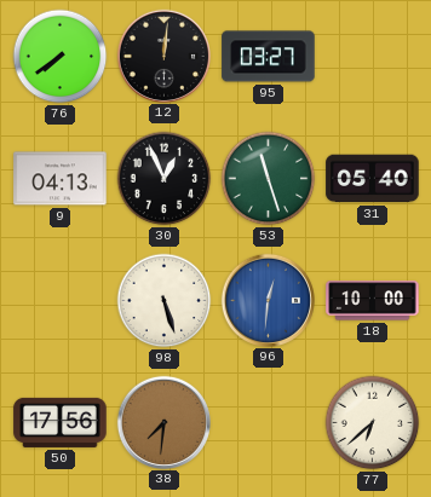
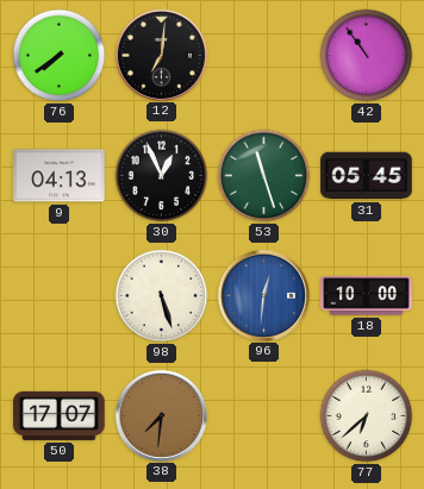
12: 12:01 -> 7:01
95: 03:27 -> none
42: none -> 10:54
31: 05:40 -> 05:45
50: 17:56 -> 17:07
